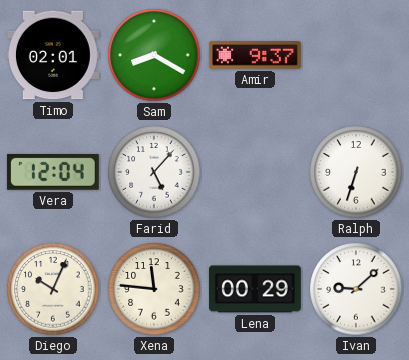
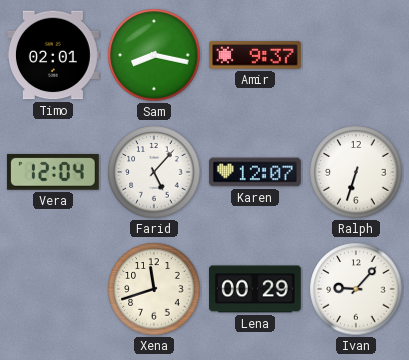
Sam: 8:20 -> 8:17
Karen: none -> 12:07
Diego: 10:04 -> none
Xena: 11:46 -> 11:42
Ivan: 9:08 -> 9:07
